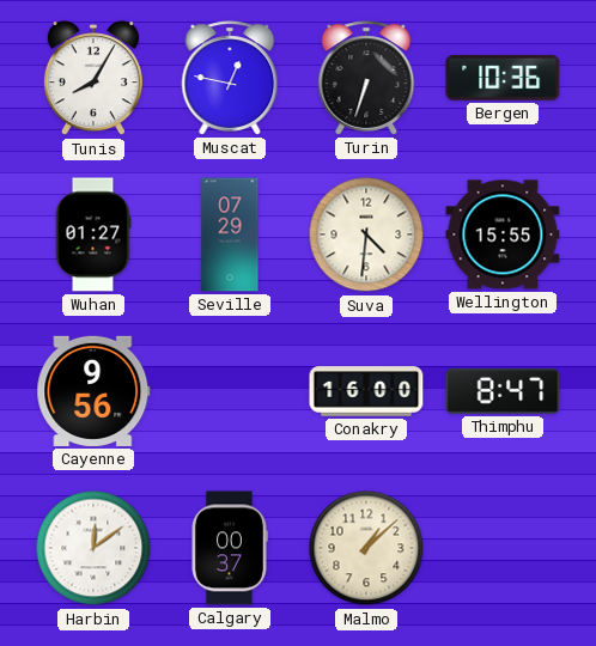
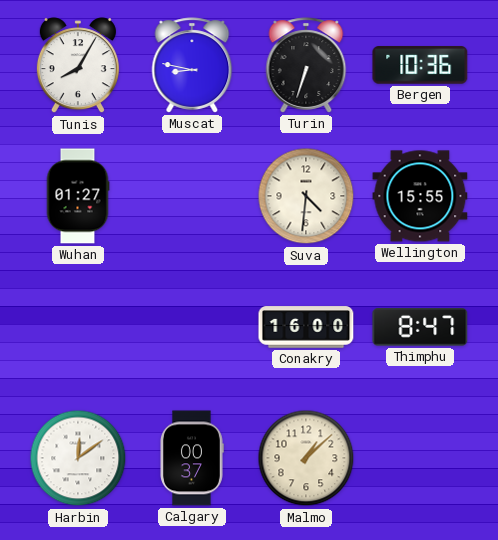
Muscat: 12:47 -> 8:47
Seville: 07:29 -> none
Cayenne: 9:56 -> none
